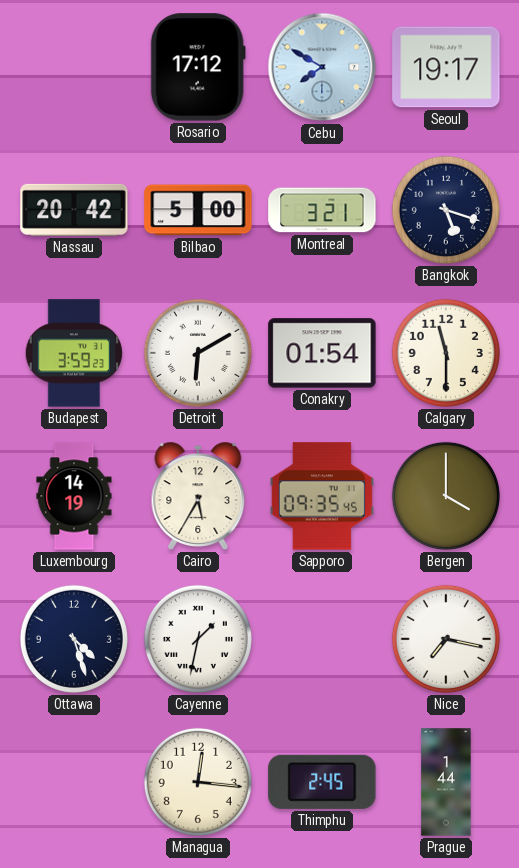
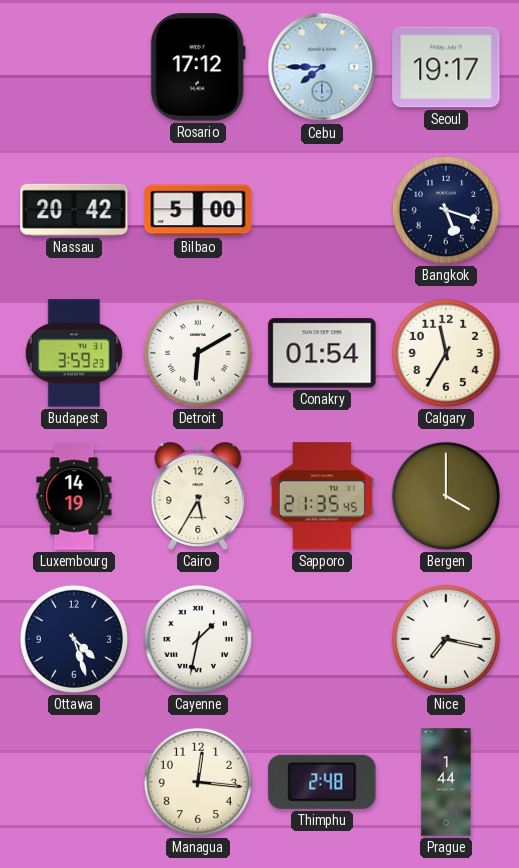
Cebu: 7:50 -> 7:45
Montreal: 3:21 -> none
Calgary: 11:30 -> 11:35
Sapporo: 09:35 -> 21:35
Thimphu: 2:45 -> 2:48
